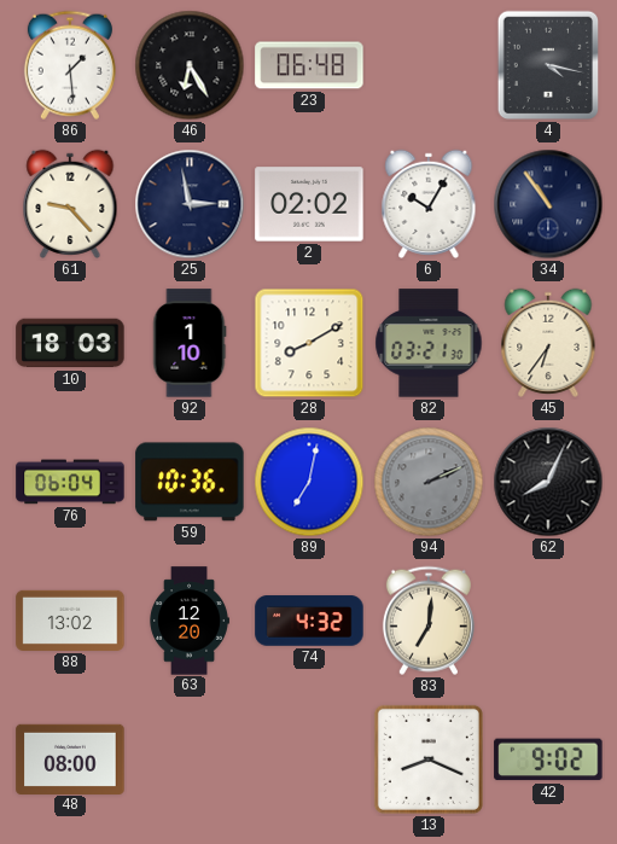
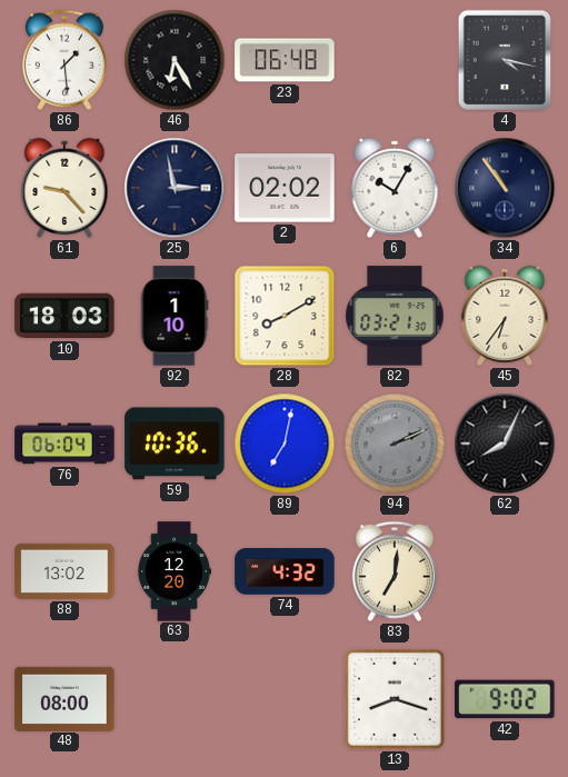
13: 8:19 -> 8:18
